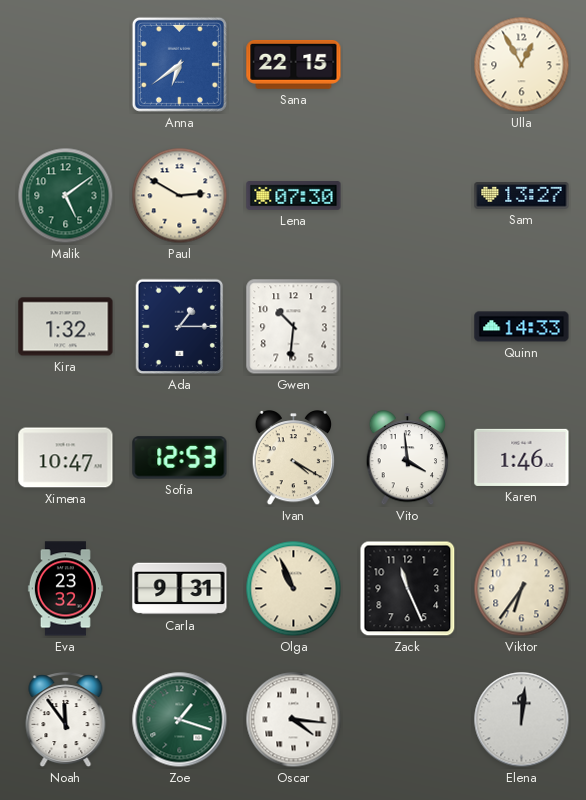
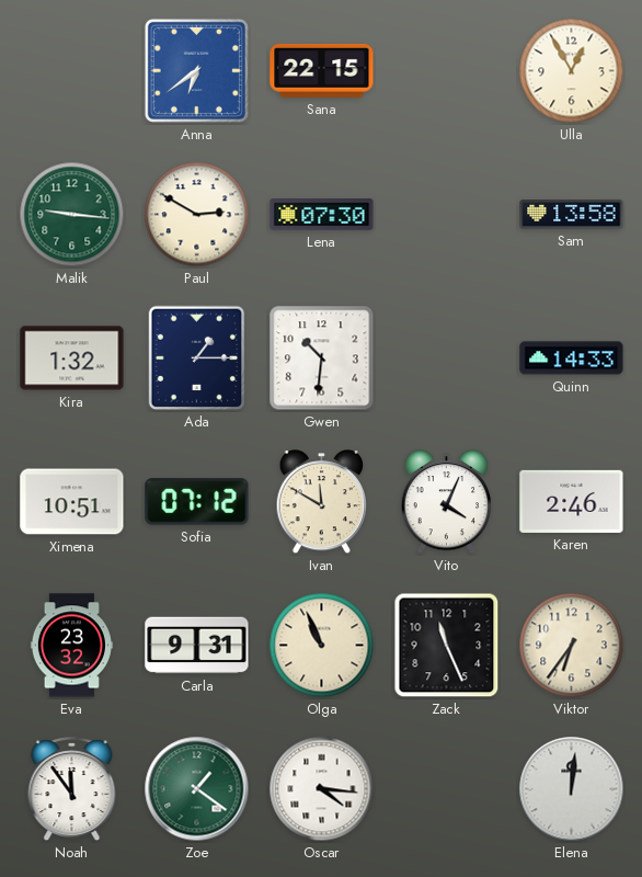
Malik: 5:09 -> 9:16
Sam: 13:27 -> 13:58
Ximena: 10:47 -> 10:51
Sofia: 12:53 -> 07:12
Ivan: 4:20 -> 11:50
Vito: 3:59 -> 4:04
Karen: 1:46 -> 2:46
Zoe: 1:18 -> 1:21
